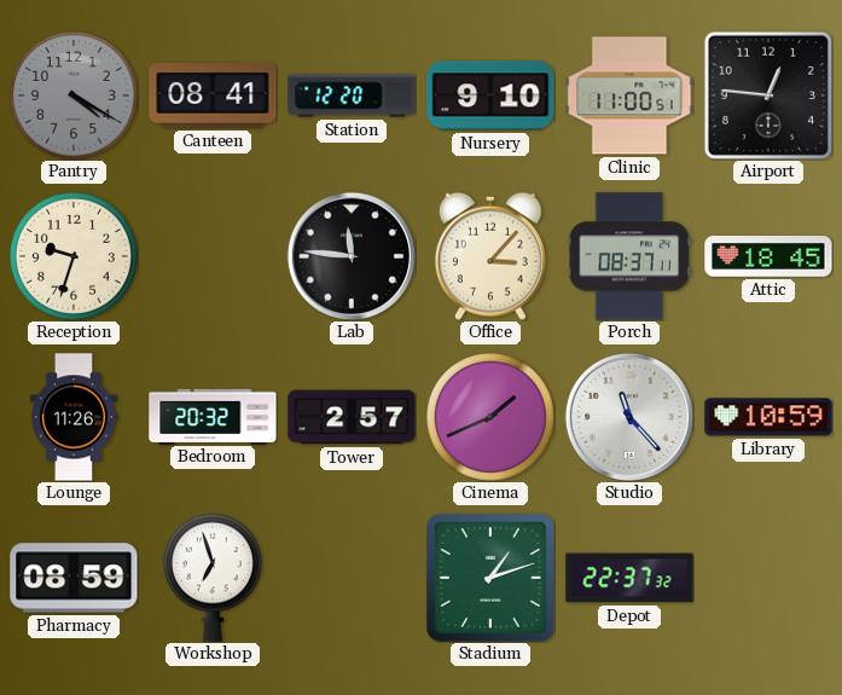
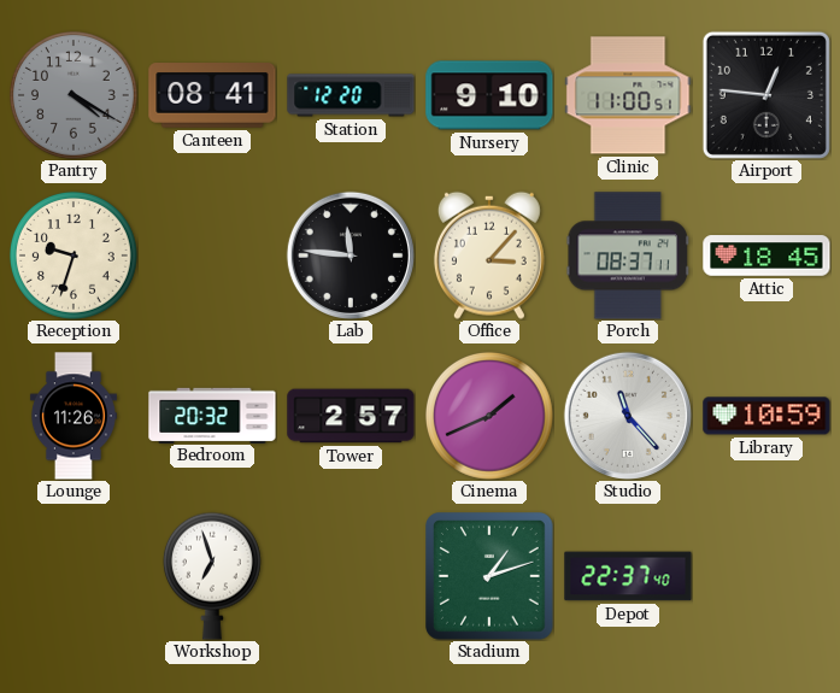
Pharmacy: 08:59 -> none
Depot: 22:37:32 -> 22:37:40
